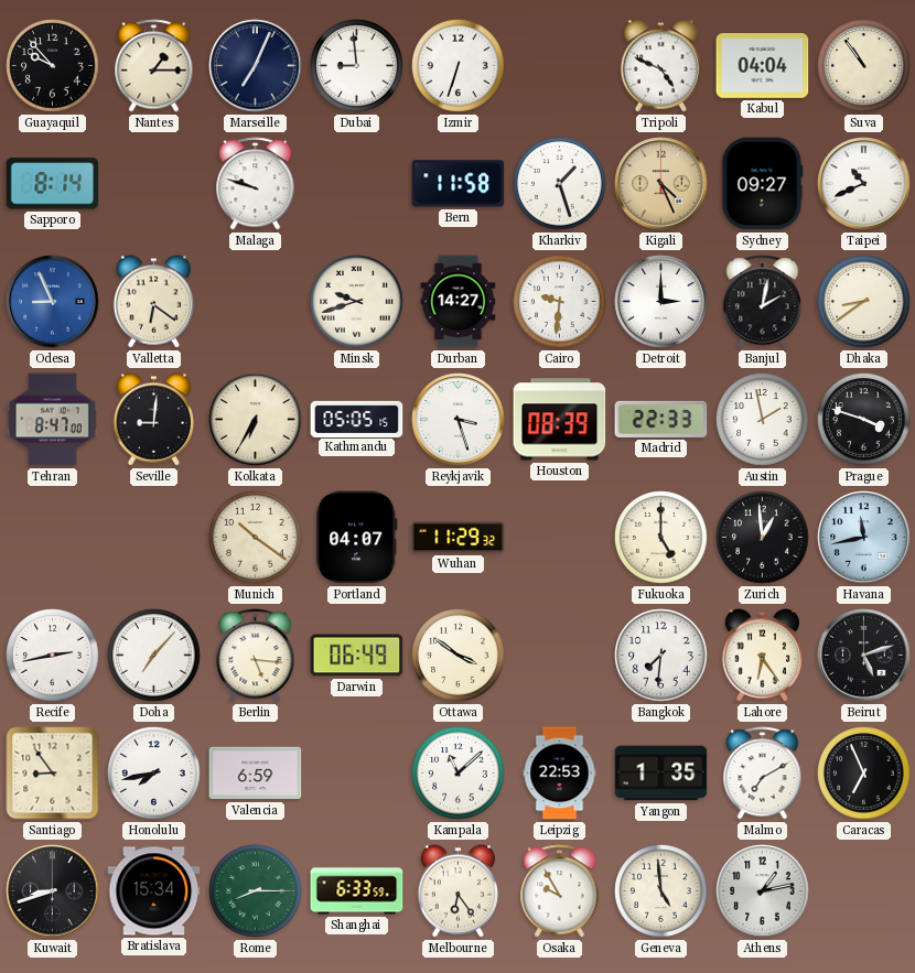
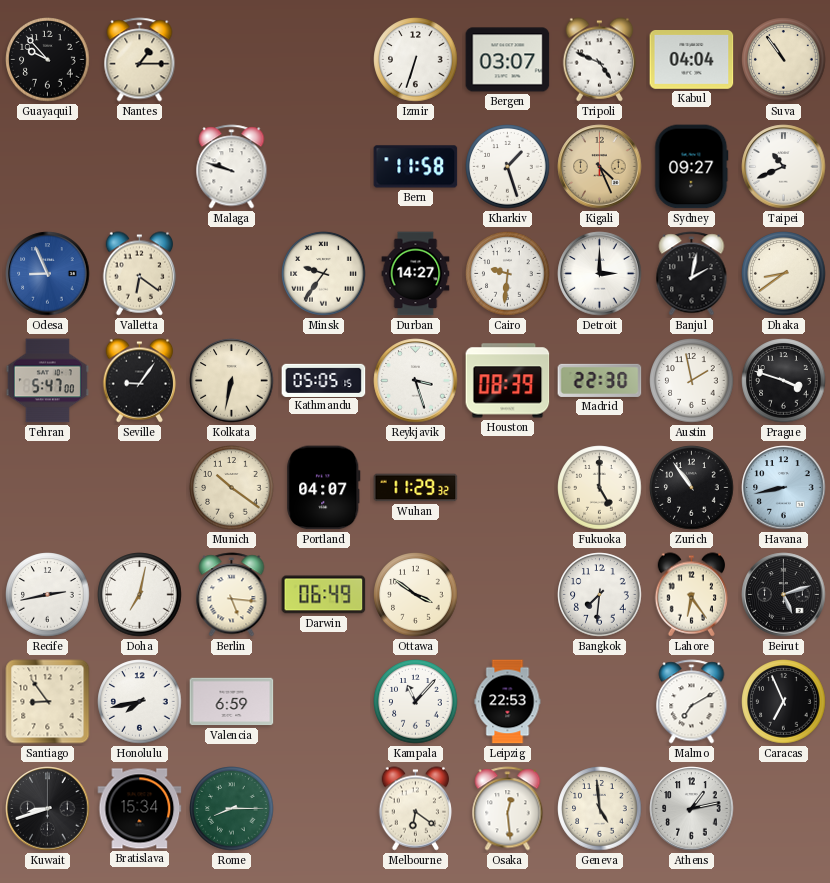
Marseille: 7:04 -> none
Dubai: 8:59 -> none
Bergen: none -> 03:07
Sapporo: 8:14 -> none
Minsk: 9:42 -> 9:36
Tehran: 8:47 -> 5:47
Seville: 9:01 -> 9:06
Kolkata: 6:35 -> 6:32
Madrid: 22:33 -> 22:30
Zurich: 12:59 -> 10:54
Havana: 11:43 -> 8:43
Doha: 7:07 -> 7:02
Kampala: 11:08 -> 11:07
Yangon: 1:35 -> none
Shanghai: 6:33 -> none
Melbourne: 6:24 -> 6:21
Osaka: 9:55 -> 12:29
